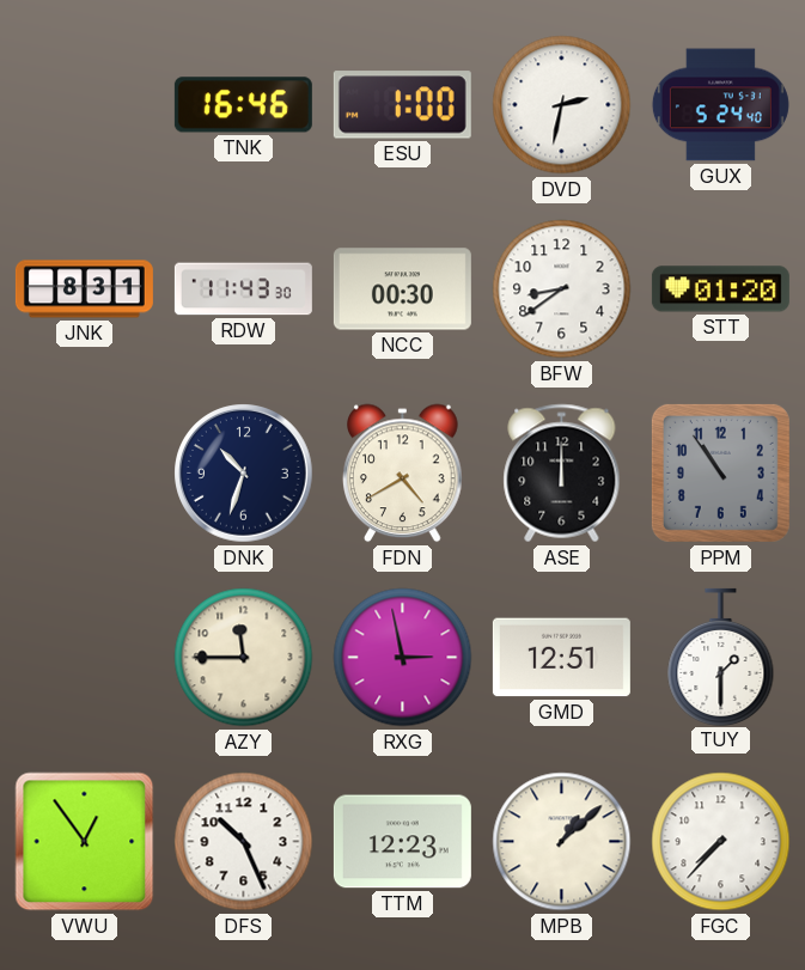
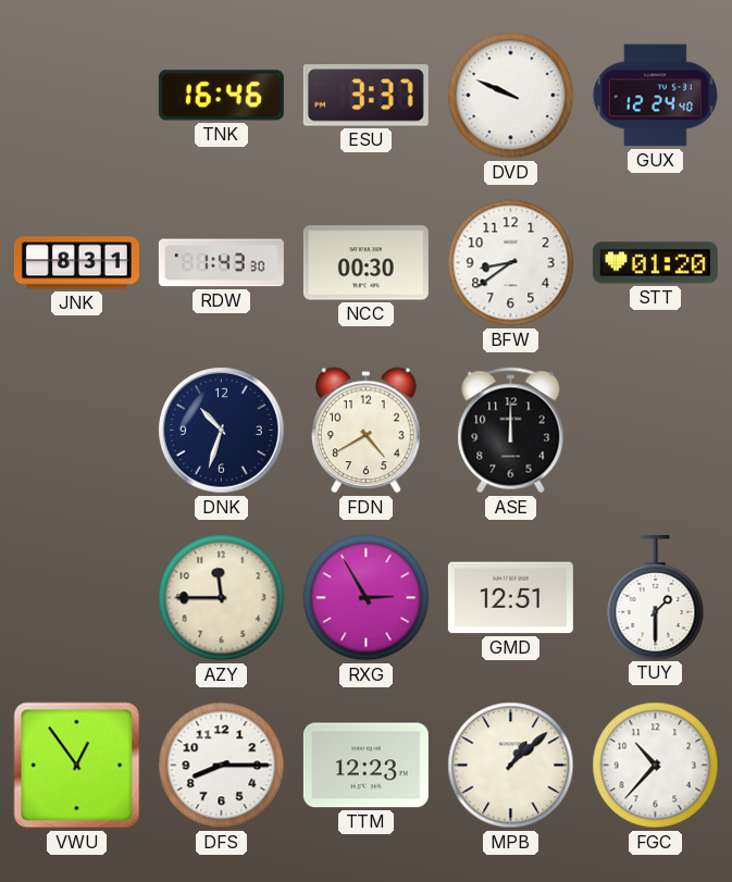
ESU: 1:00 -> 3:37
DVD: 2:32 -> 9:49
GUX: 5:24 -> 12:24
RDW: 11:43 -> 1:43
PPM: 10:54 -> none
RXG: 2:58 -> 2:55
DFS: 10:26 -> 8:15
FGC: 7:37 -> 10:37
